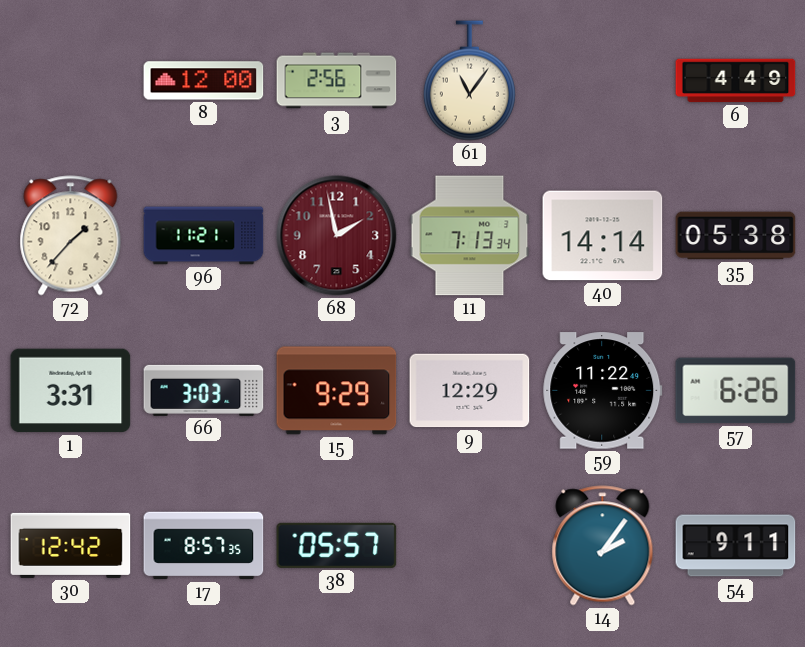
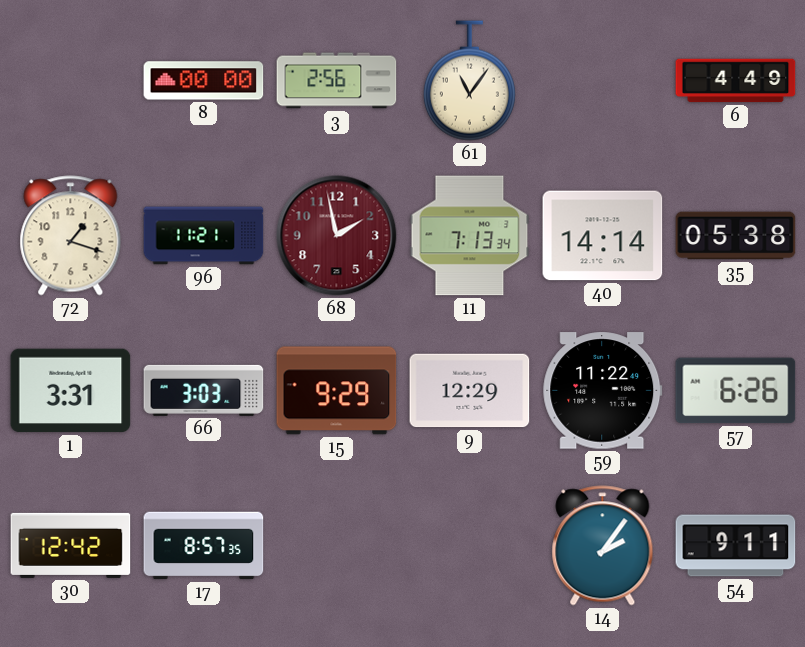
8: 12:00 -> 00:00
72: 1:37 -> 1:18
38: 05:57 -> none
